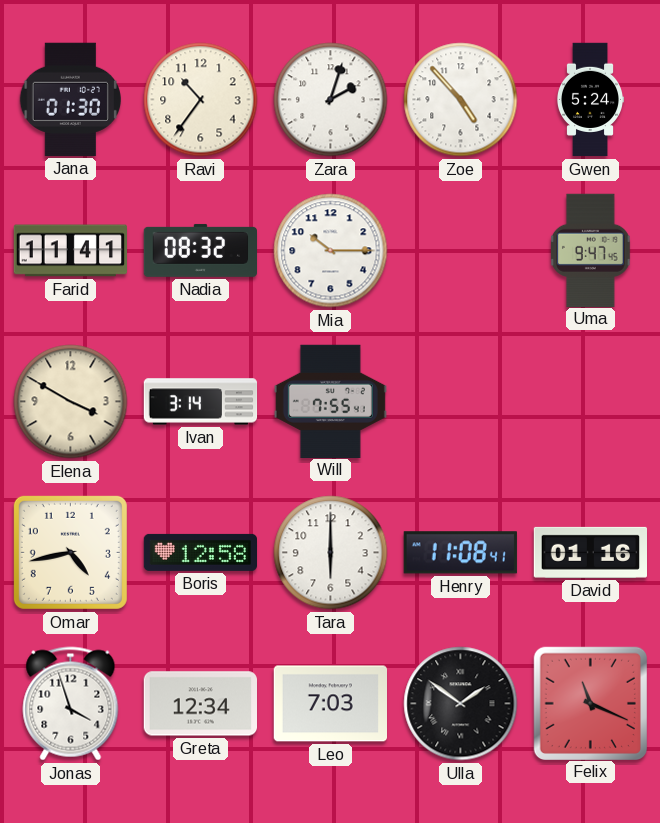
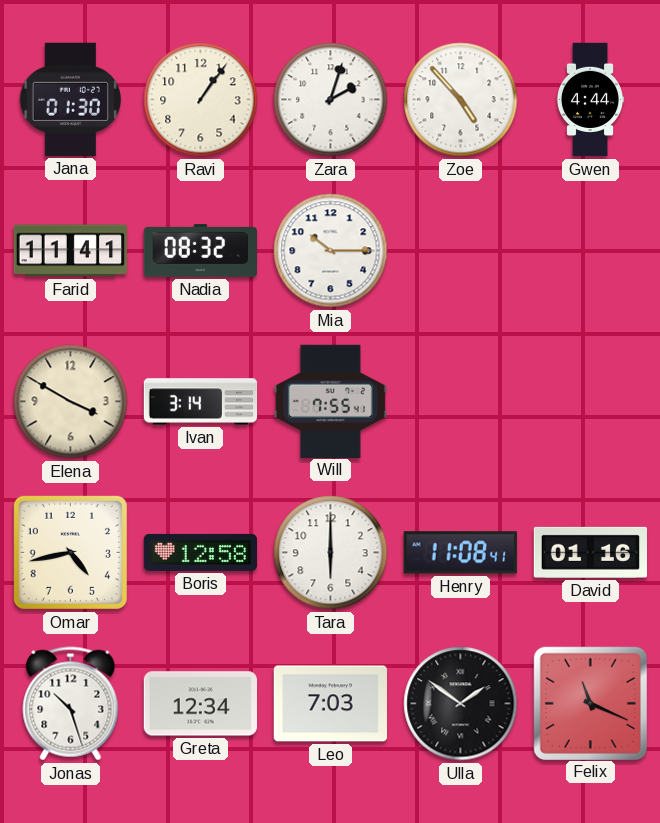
Ravi: 10:36 -> 1:06
Gwen: 5:24 -> 4:44
Uma: 9:47 -> none
Jonas: 3:57 -> 10:27
